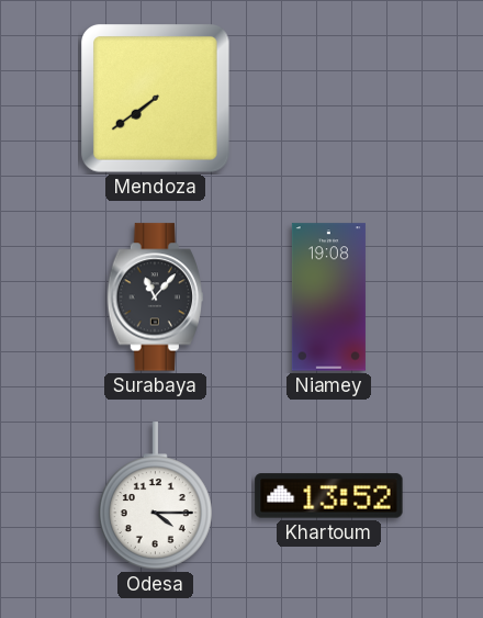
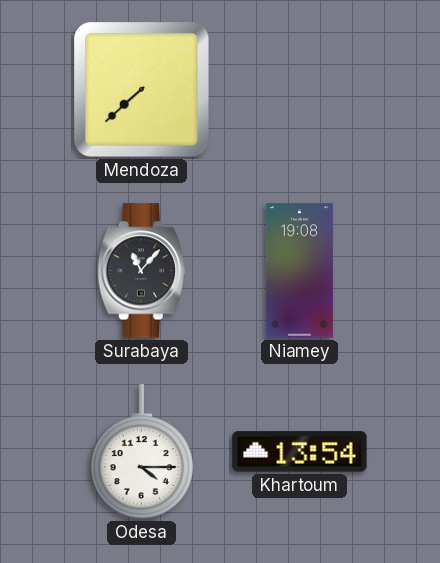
Mendoza: 7:39 -> 7:38
Khartoum: 13:52 -> 13:54
